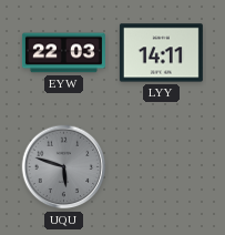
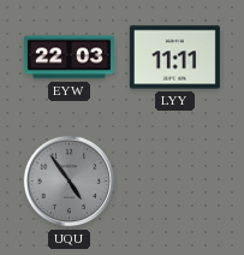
LYY: 14:11 -> 11:11
UQU: 5:48 -> 4:54
